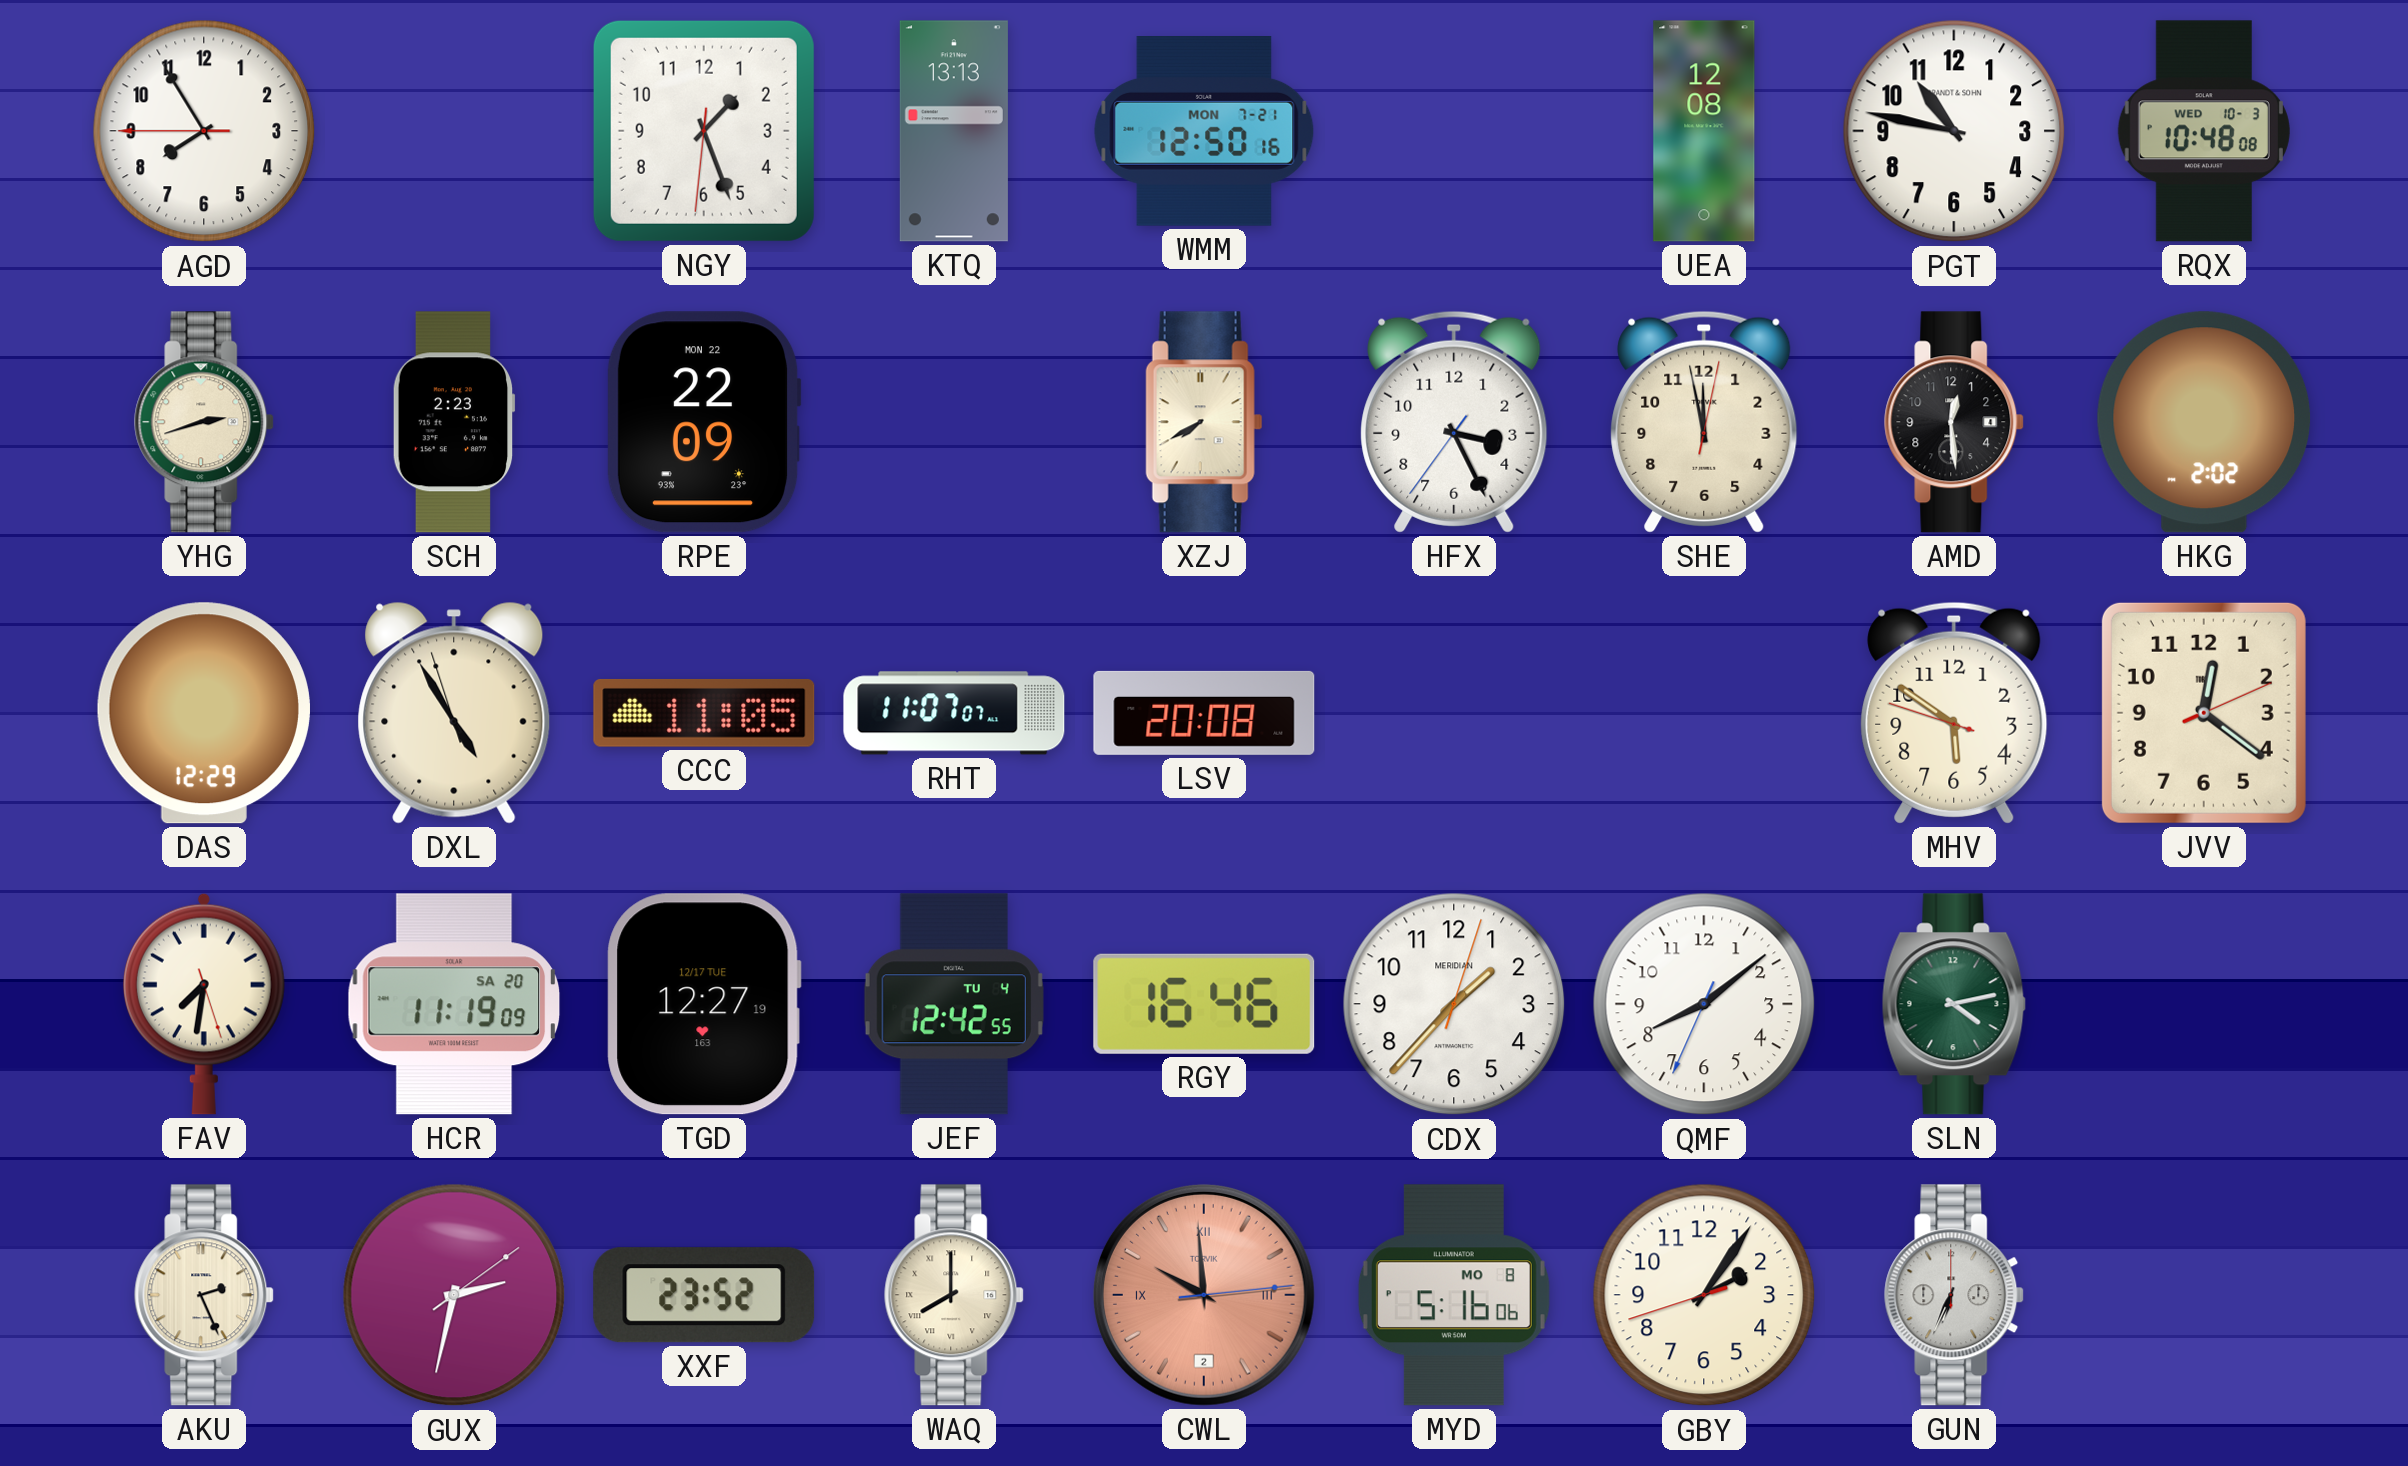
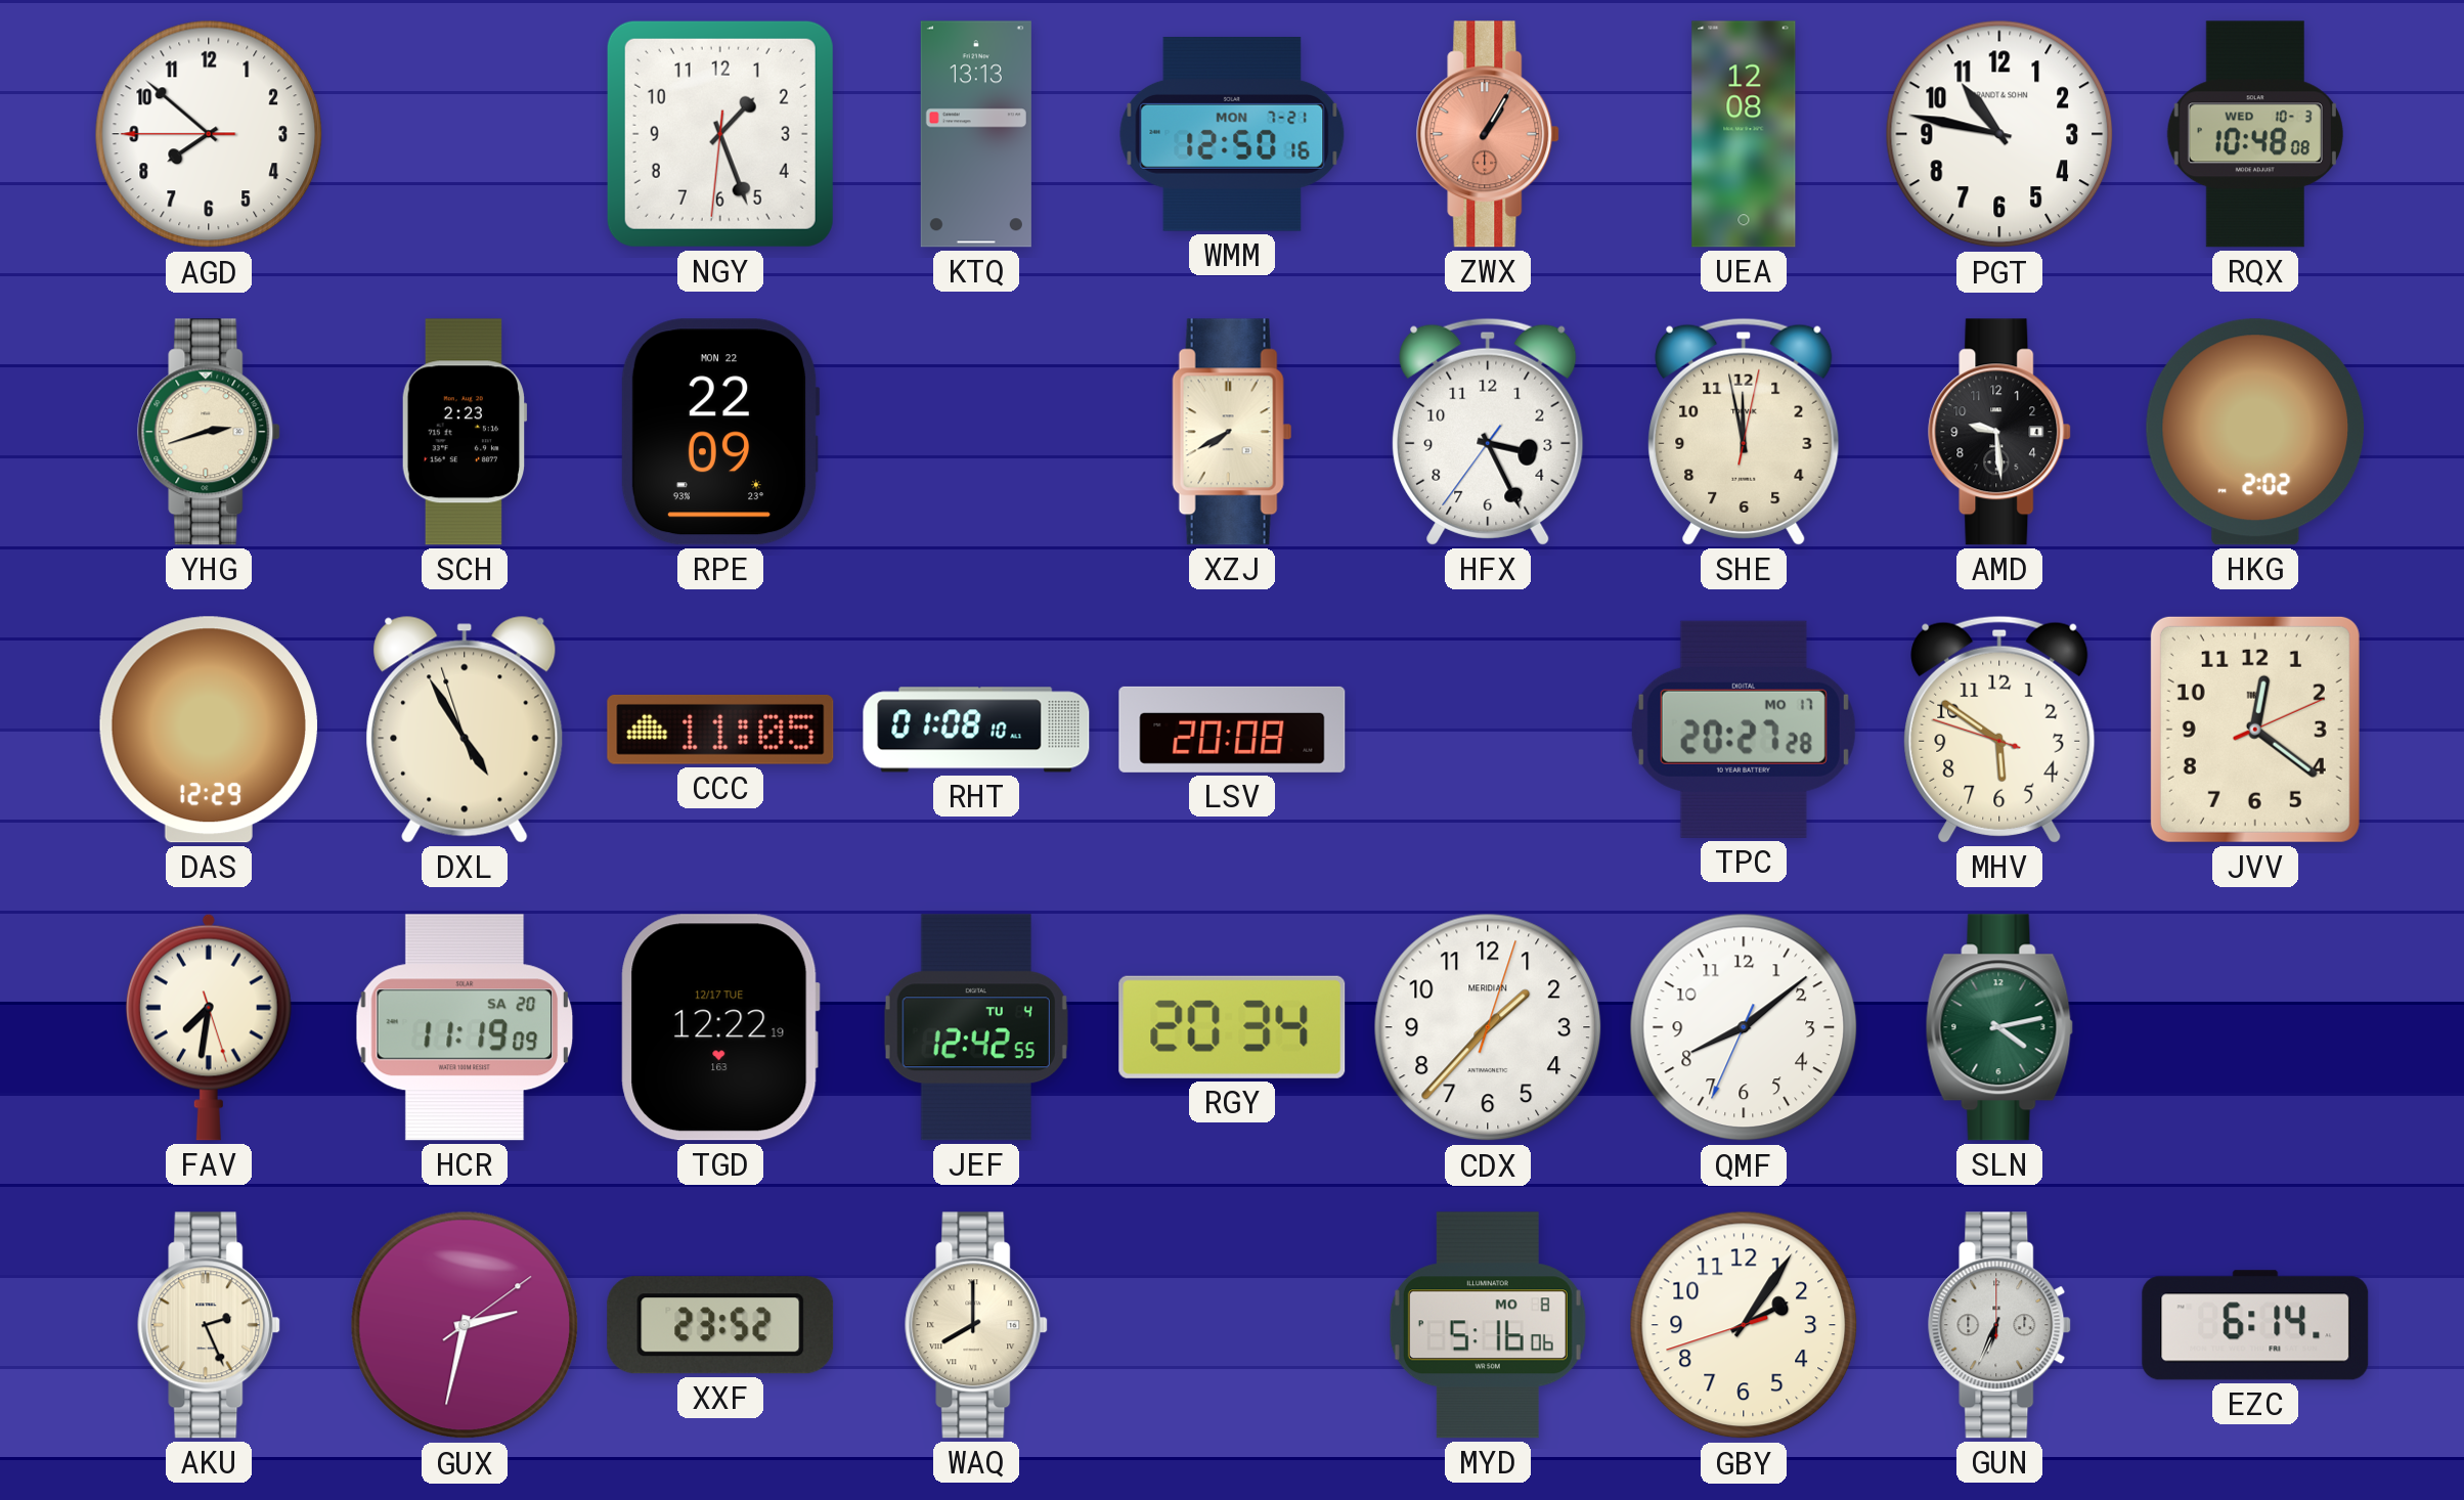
AGD: 7:54 -> 7:51
ZWX: none -> 1:05
AMD: 12:29 -> 9:29
RHT: 11:07 -> 01:08
TPC: none -> 20:27
TGD: 12:27 -> 12:22
RGY: 16:46 -> 20:34
CWL: 9:59 -> none
EZC: none -> 6:14
